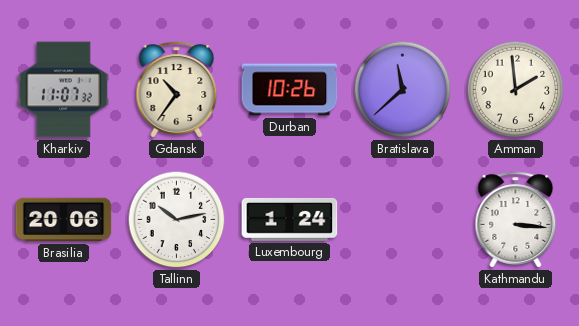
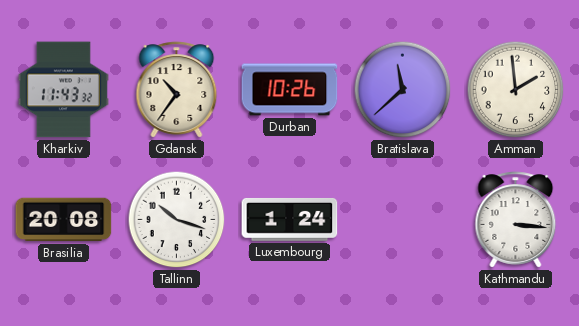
Kharkiv: 11:07 -> 11:43
Brasilia: 20:06 -> 20:08
Tallinn: 10:13 -> 10:18
